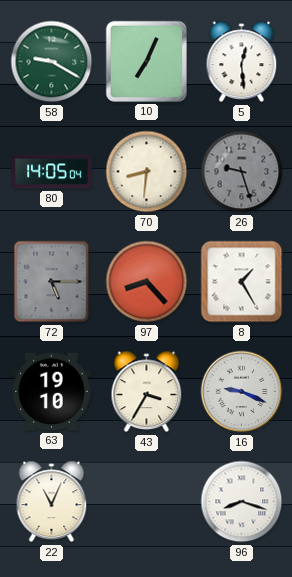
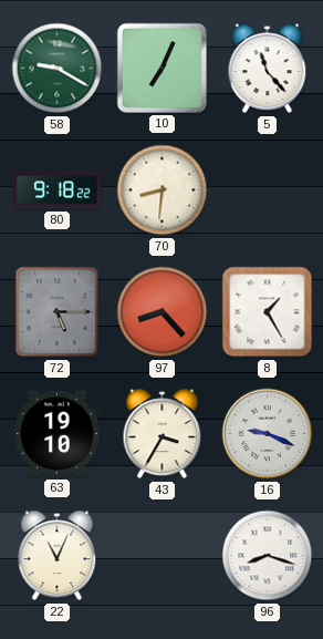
5: 12:29 -> 11:23
80: 14:05 -> 9:18
26: 9:27 -> none
